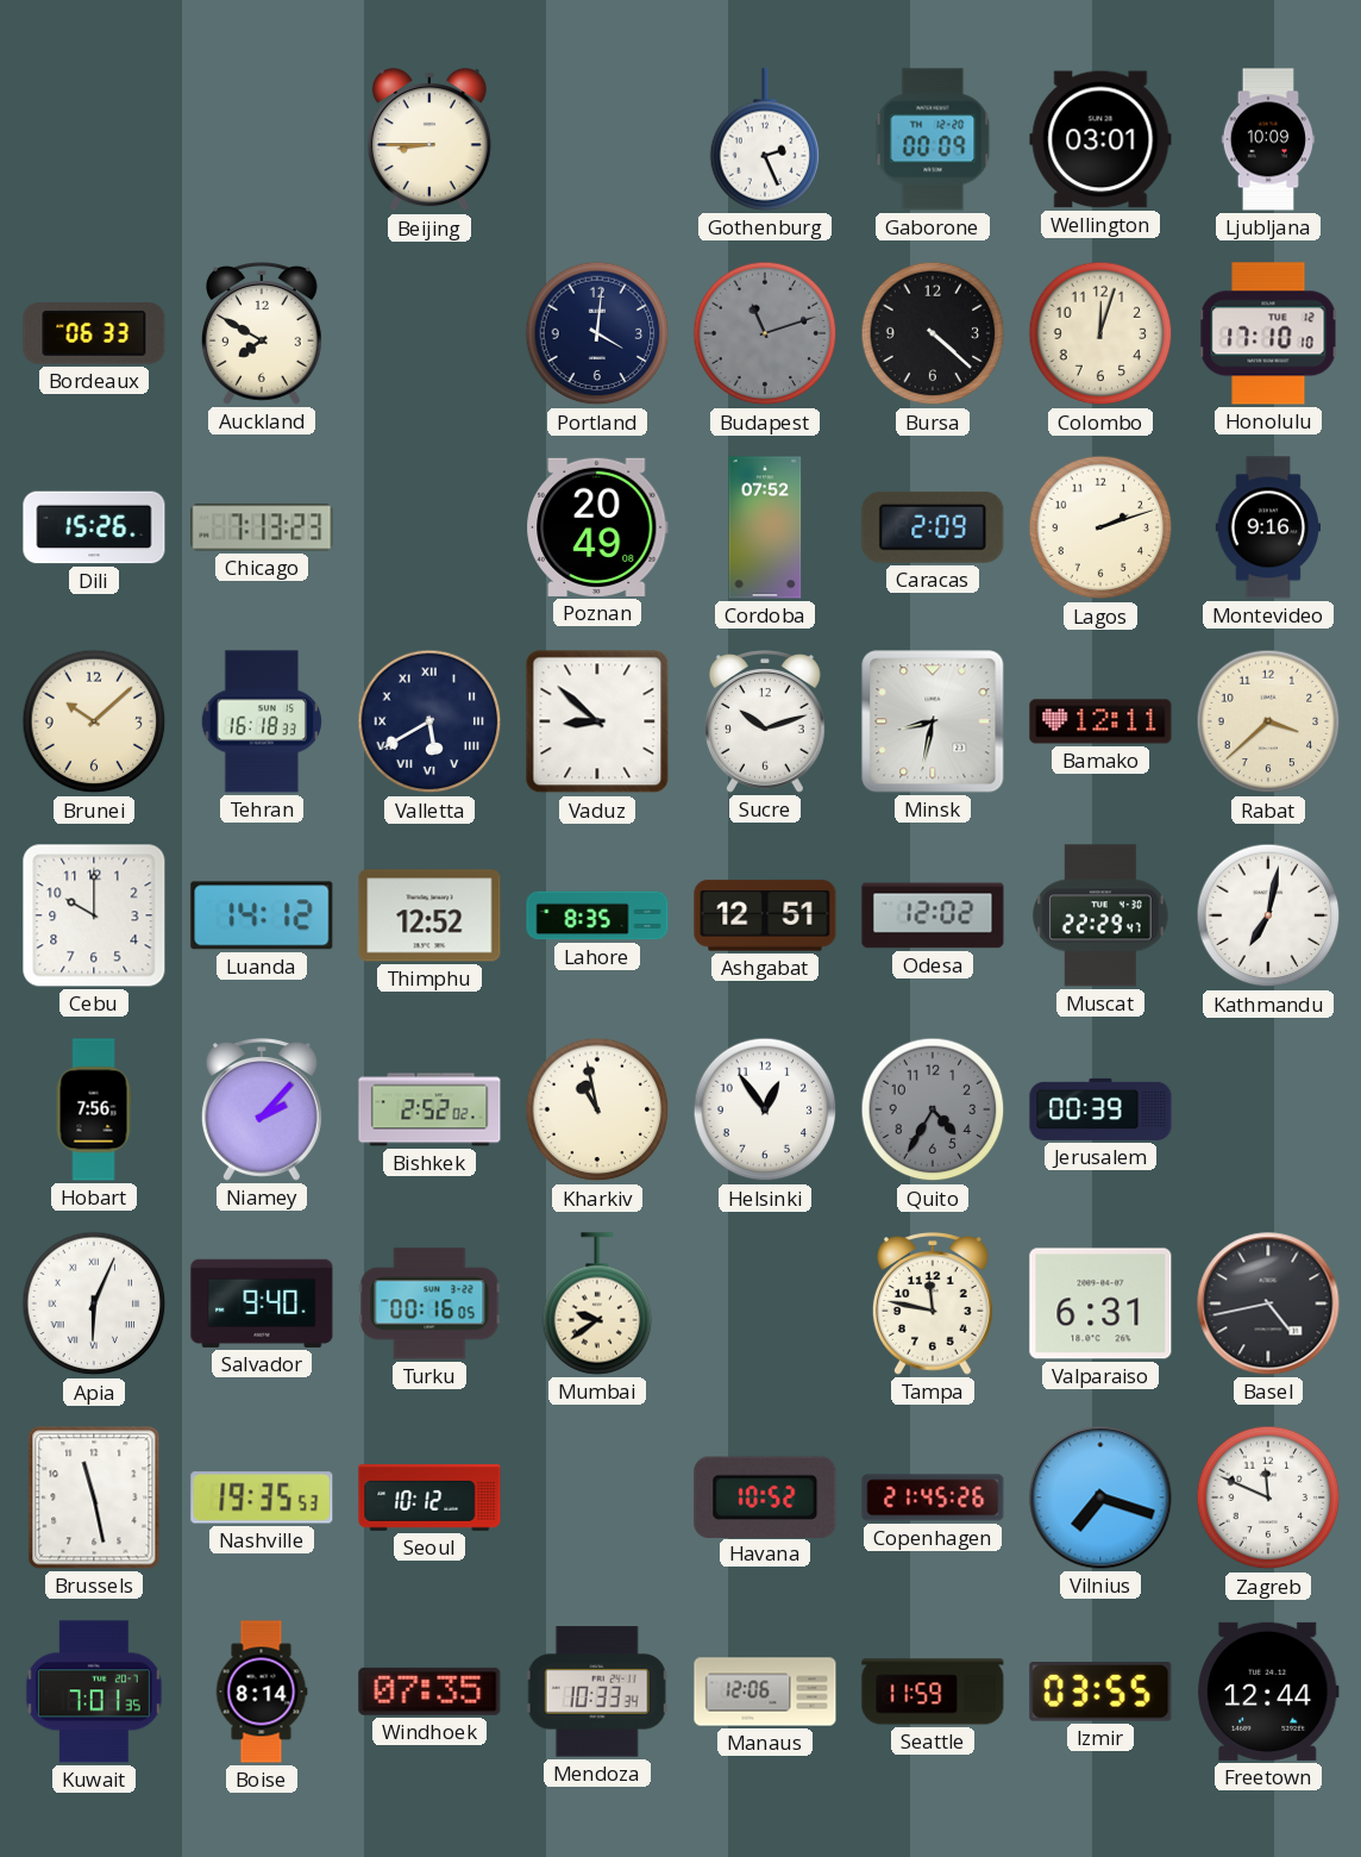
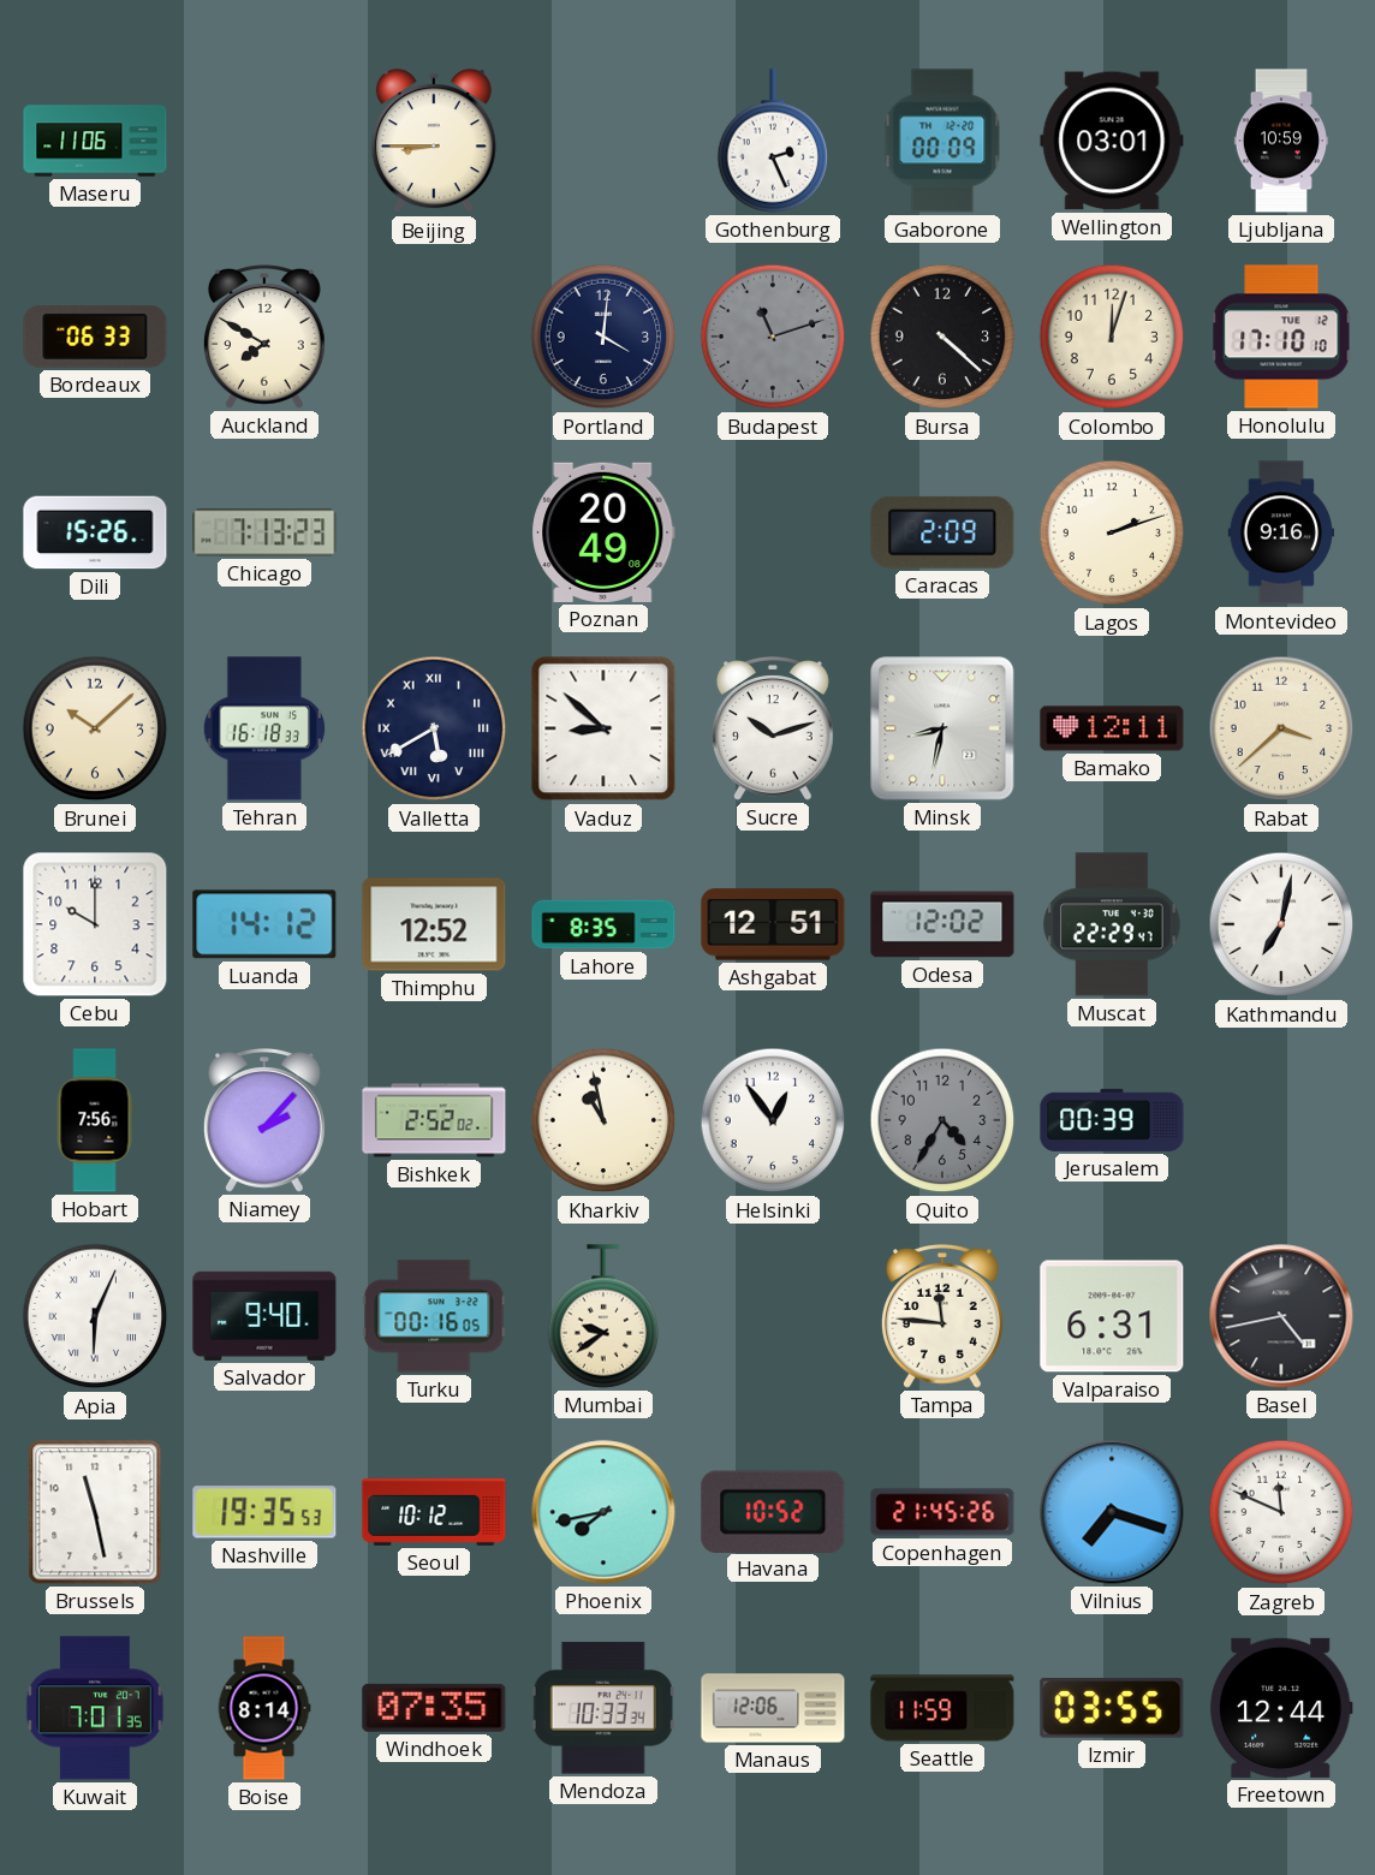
Maseru: none -> 11:06
Ljubljana: 10:09 -> 10:59
Cordoba: 07:52 -> none
Tampa: 11:47 -> 11:46
Phoenix: none -> 7:43
